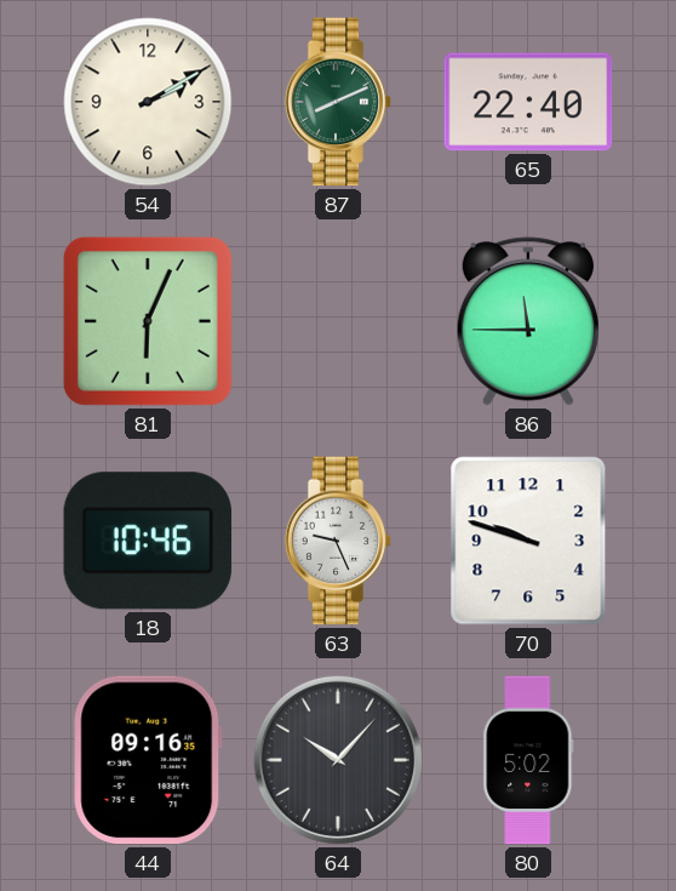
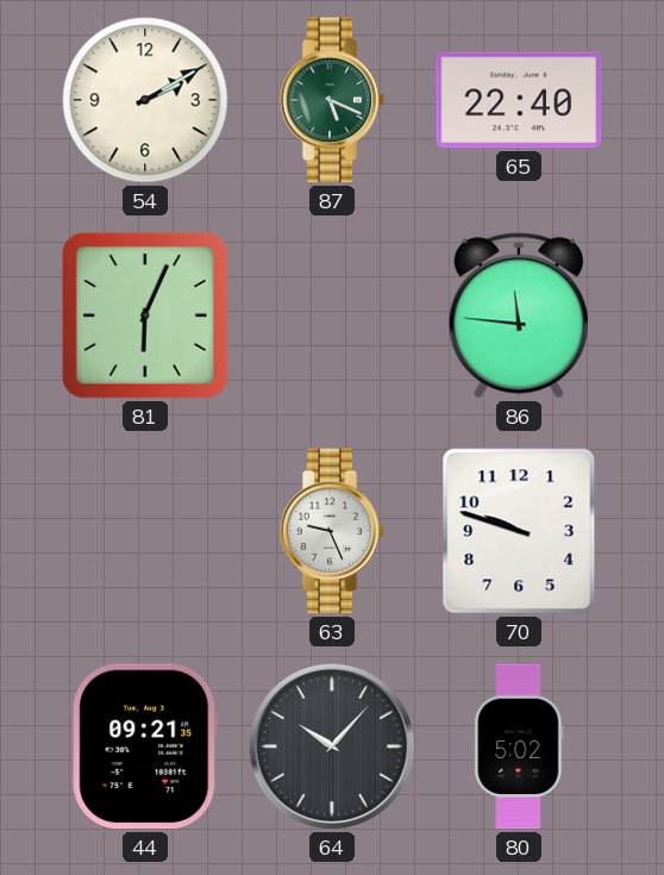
87: 8:11 -> 5:19
86: 11:45 -> 11:46
18: 10:46 -> none
44: 09:16 -> 09:21
